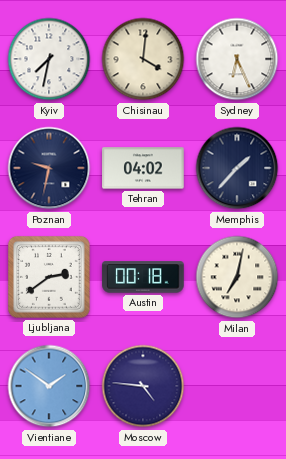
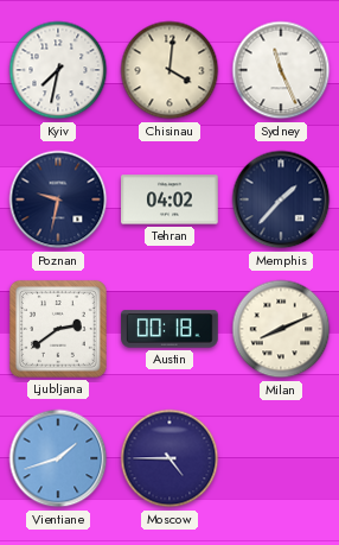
Sydney: 6:26 -> 11:26
Milan: 7:02 -> 8:11
Vientiane: 1:51 -> 1:42
Moscow: 4:46 -> 4:45
